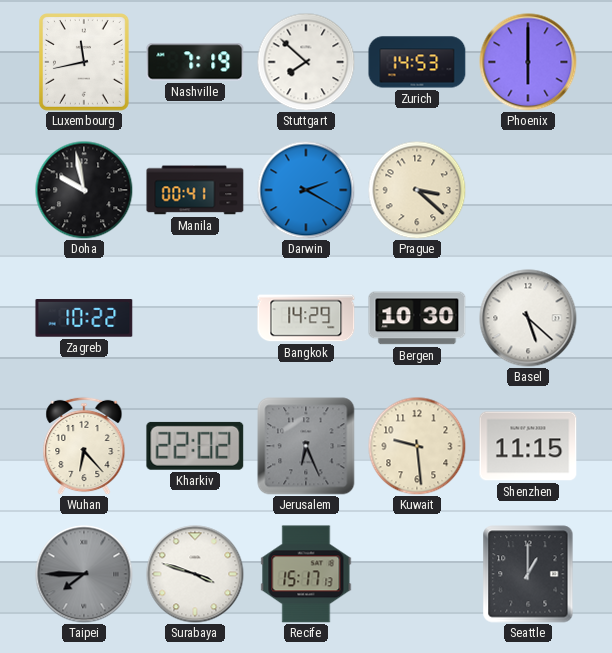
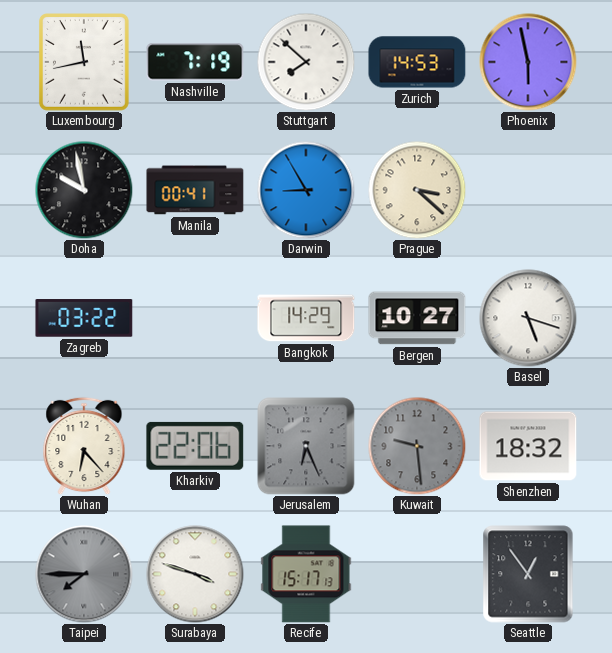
Phoenix: 6:00 -> 5:58
Darwin: 2:20 -> 8:55
Zagreb: 10:22 -> 03:22
Bergen: 10:30 -> 10:27
Basel: 5:22 -> 5:18
Kharkiv: 22:02 -> 22:06
Kuwait dial: cream -> grey
Shenzhen: 11:15 -> 18:32
Seattle: 1:00 -> 12:54
